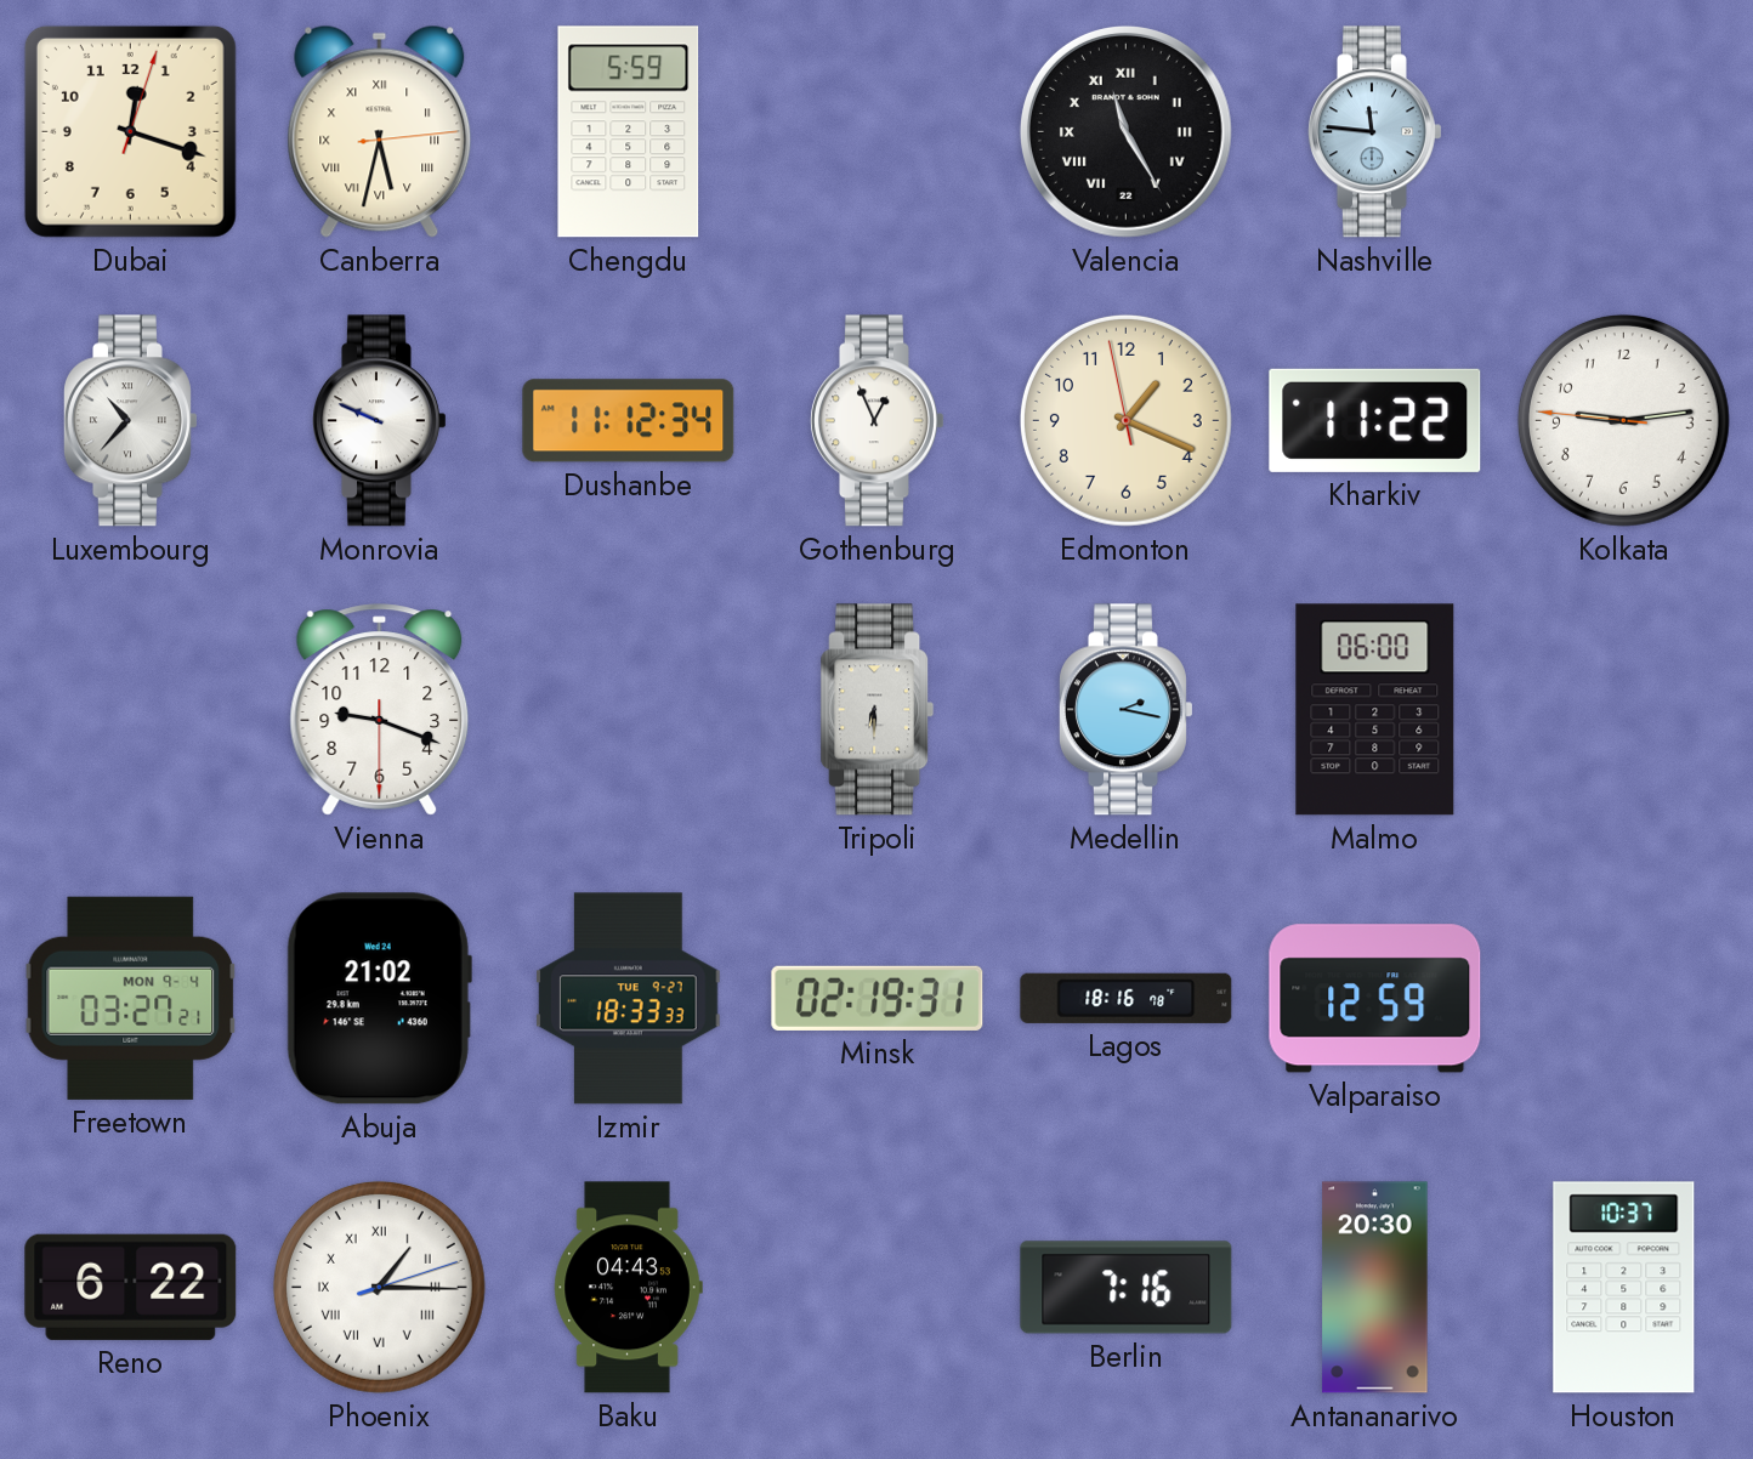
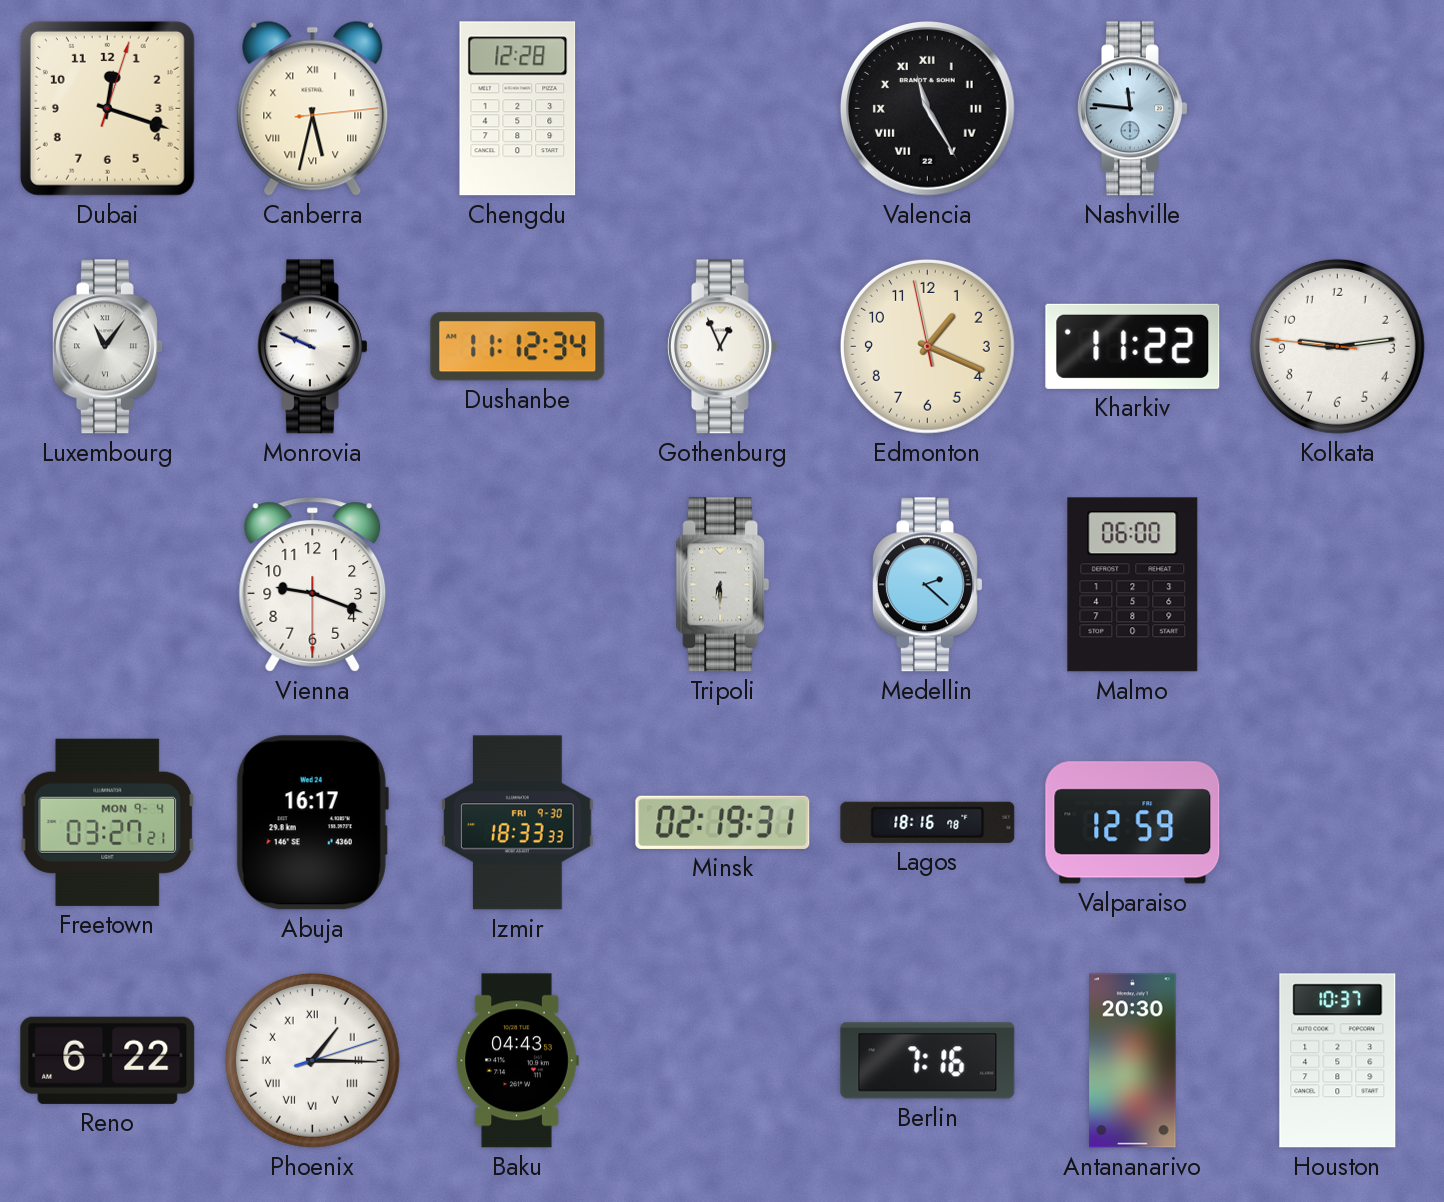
Chengdu: 5:59 -> 12:28
Luxembourg: 10:37 -> 11:06
Medellin: 2:17 -> 2:22
Abuja: 21:02 -> 16:17
Izmir date: TUE 9-27 -> FRI 9-30
